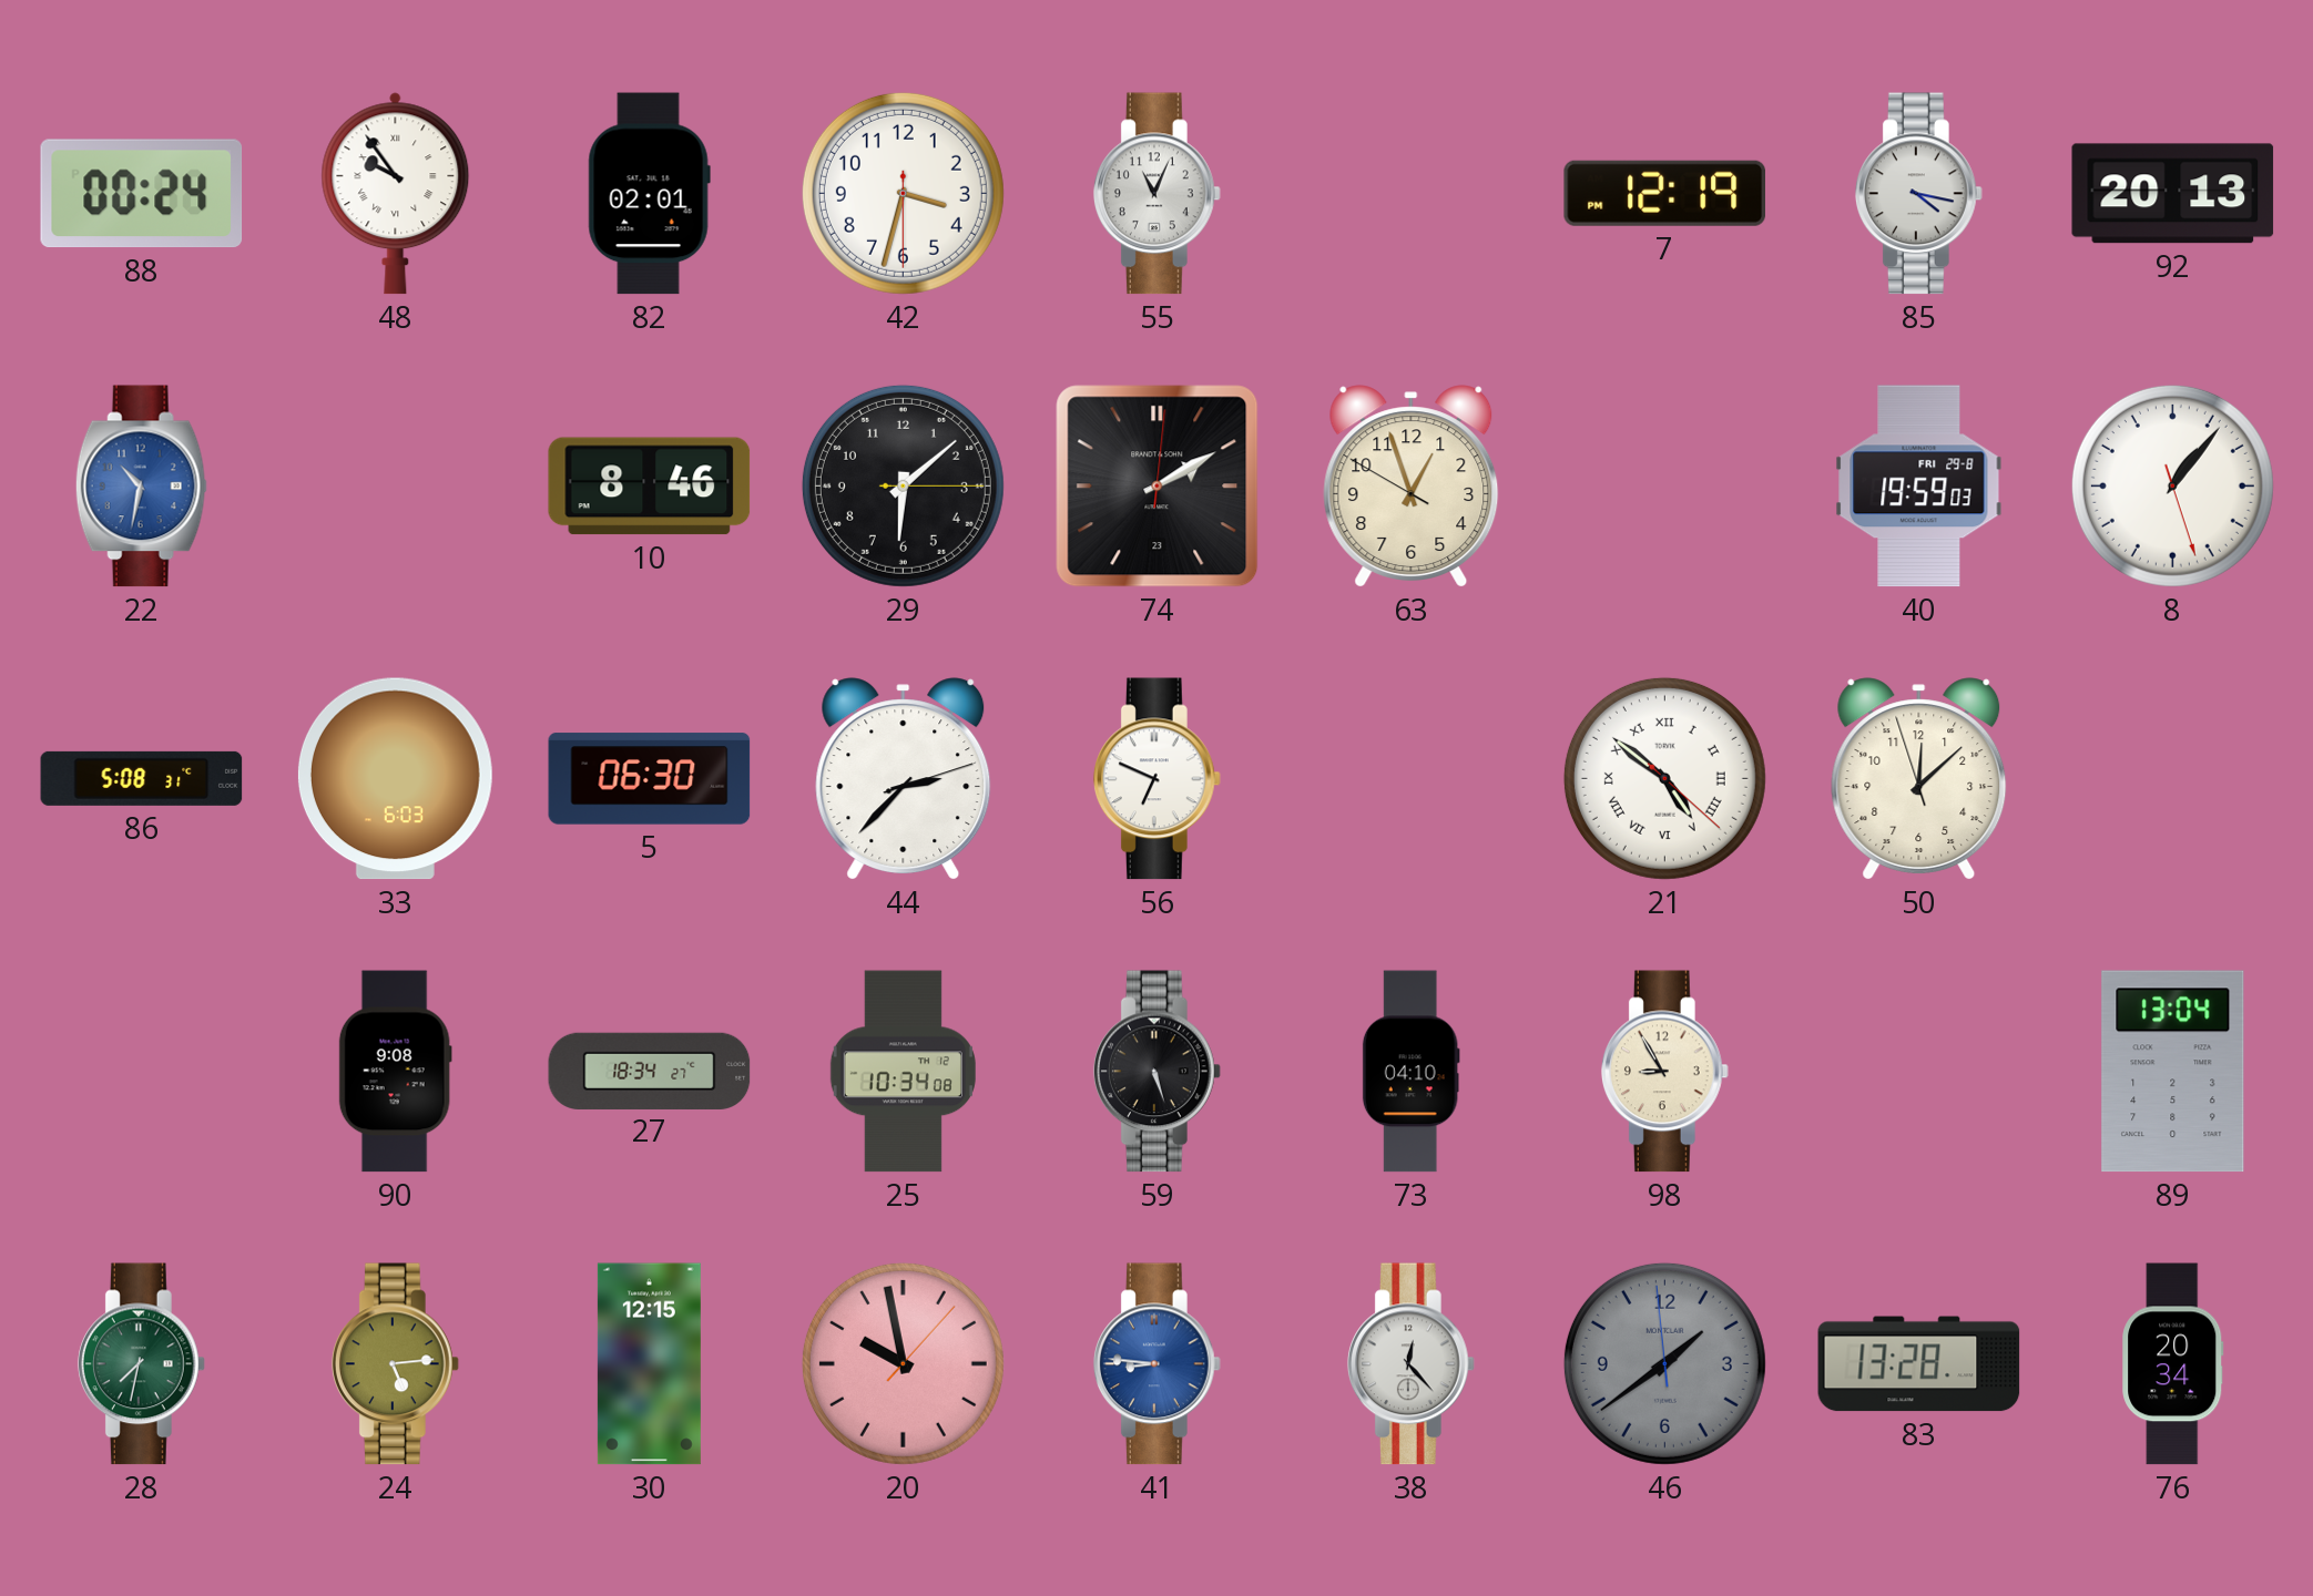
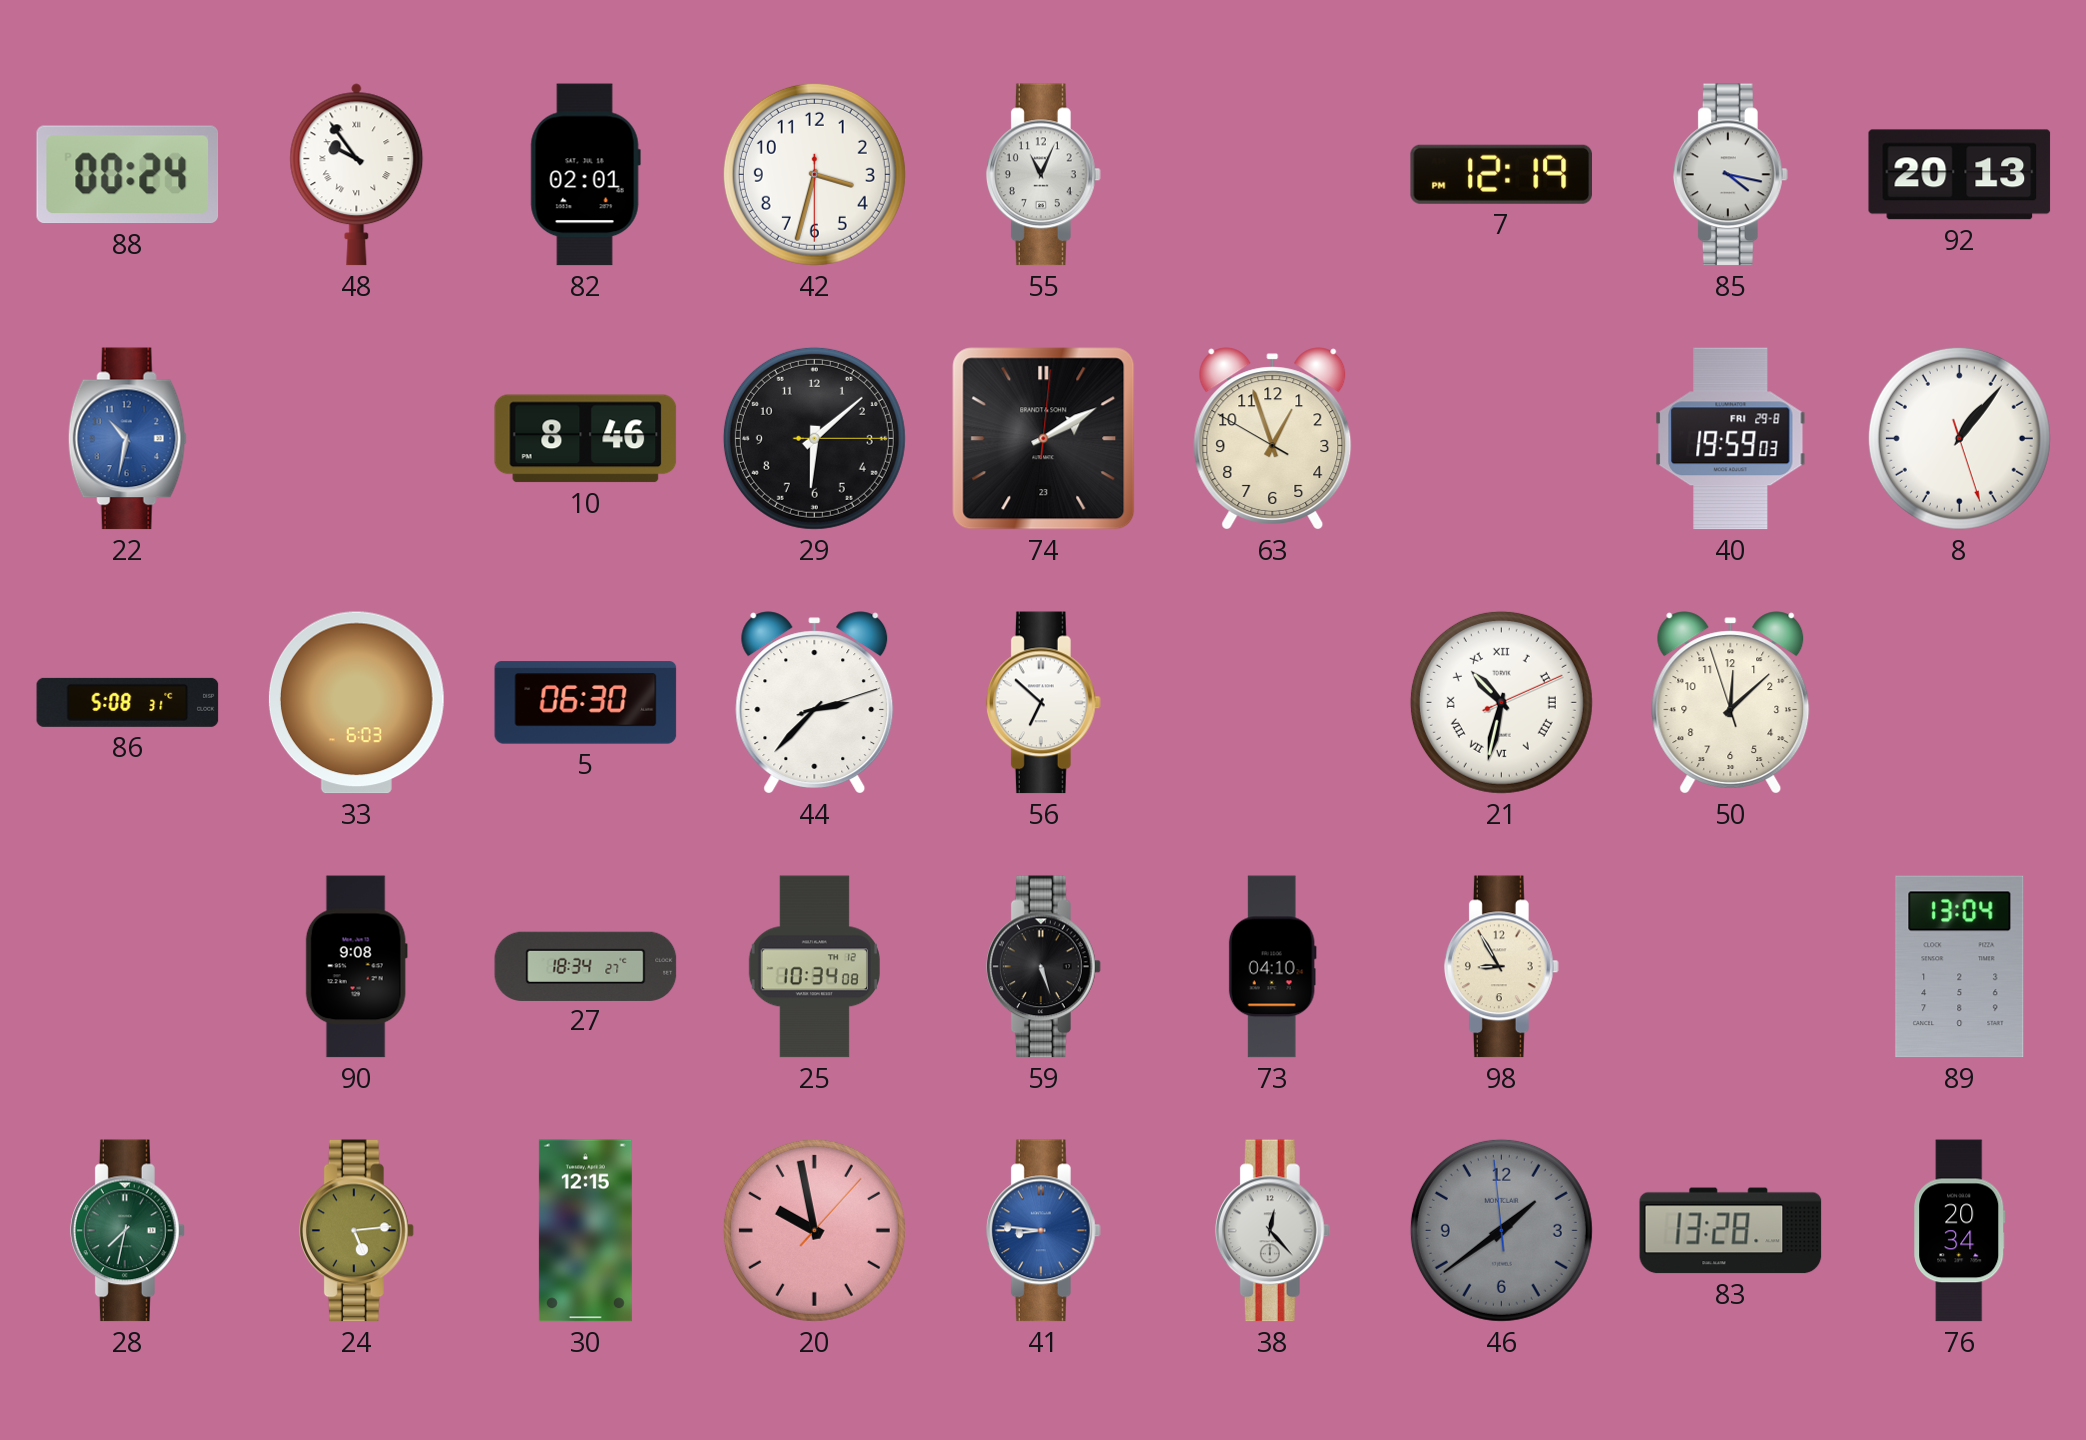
56: 6:49 -> 6:52
21: 4:51 -> 10:32
